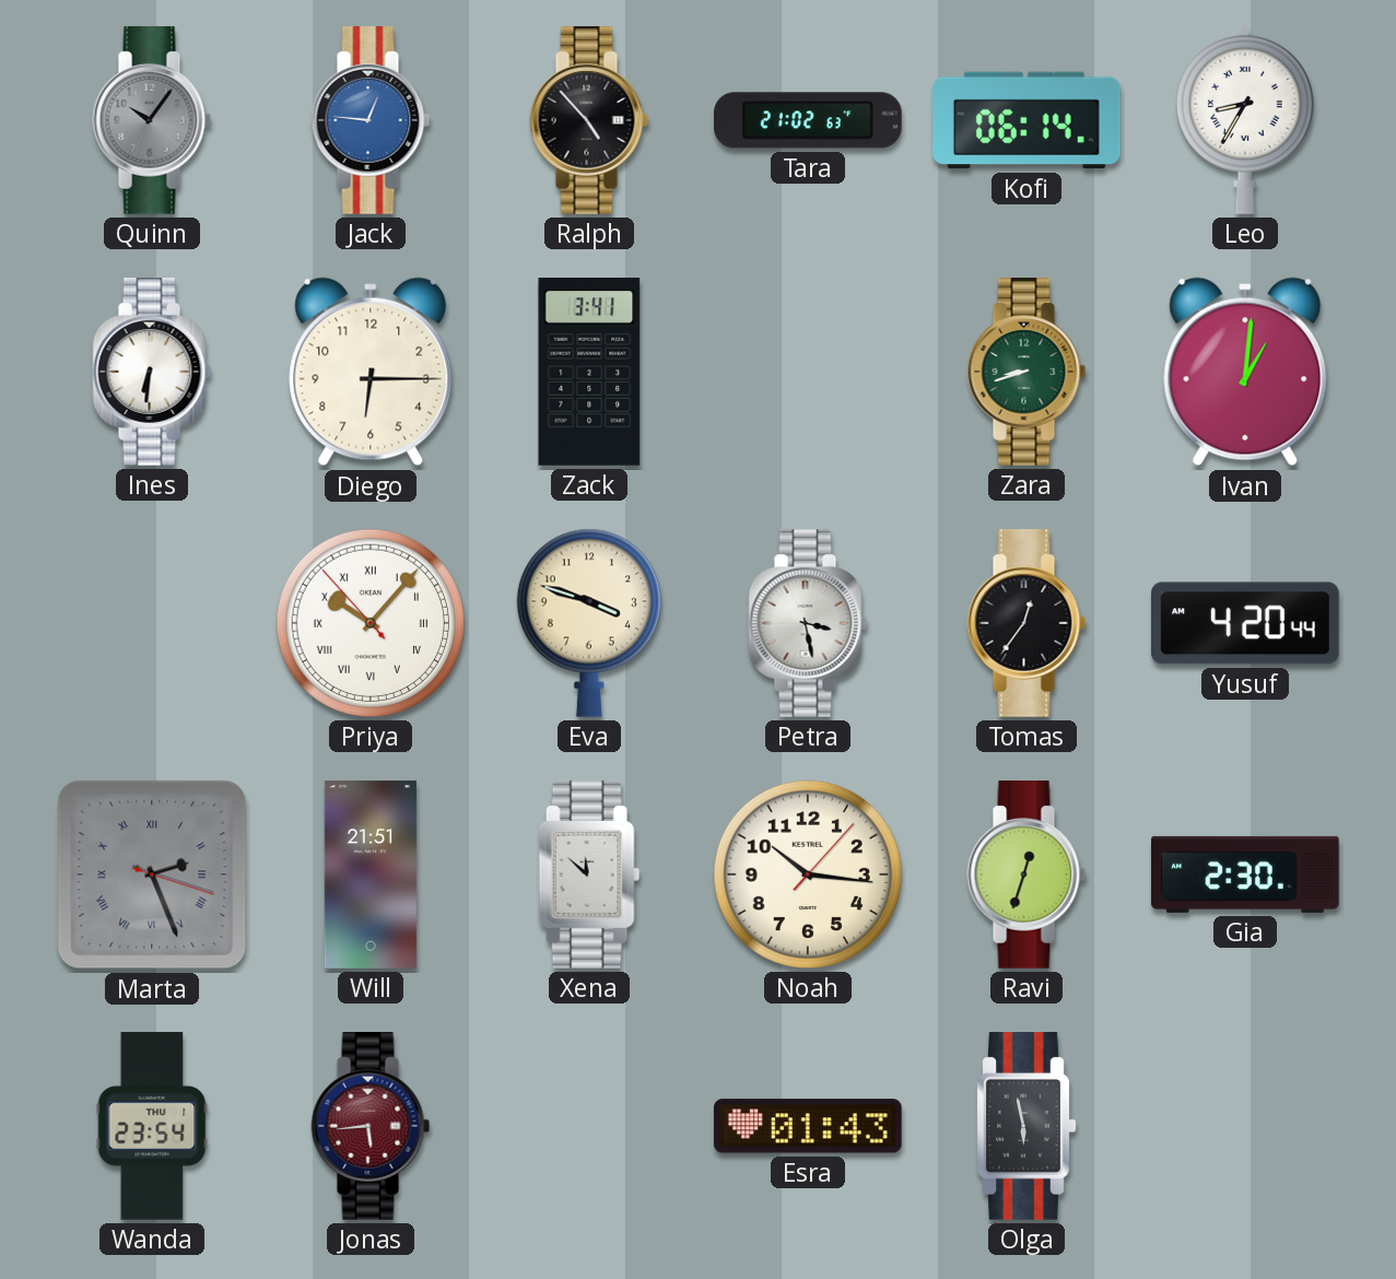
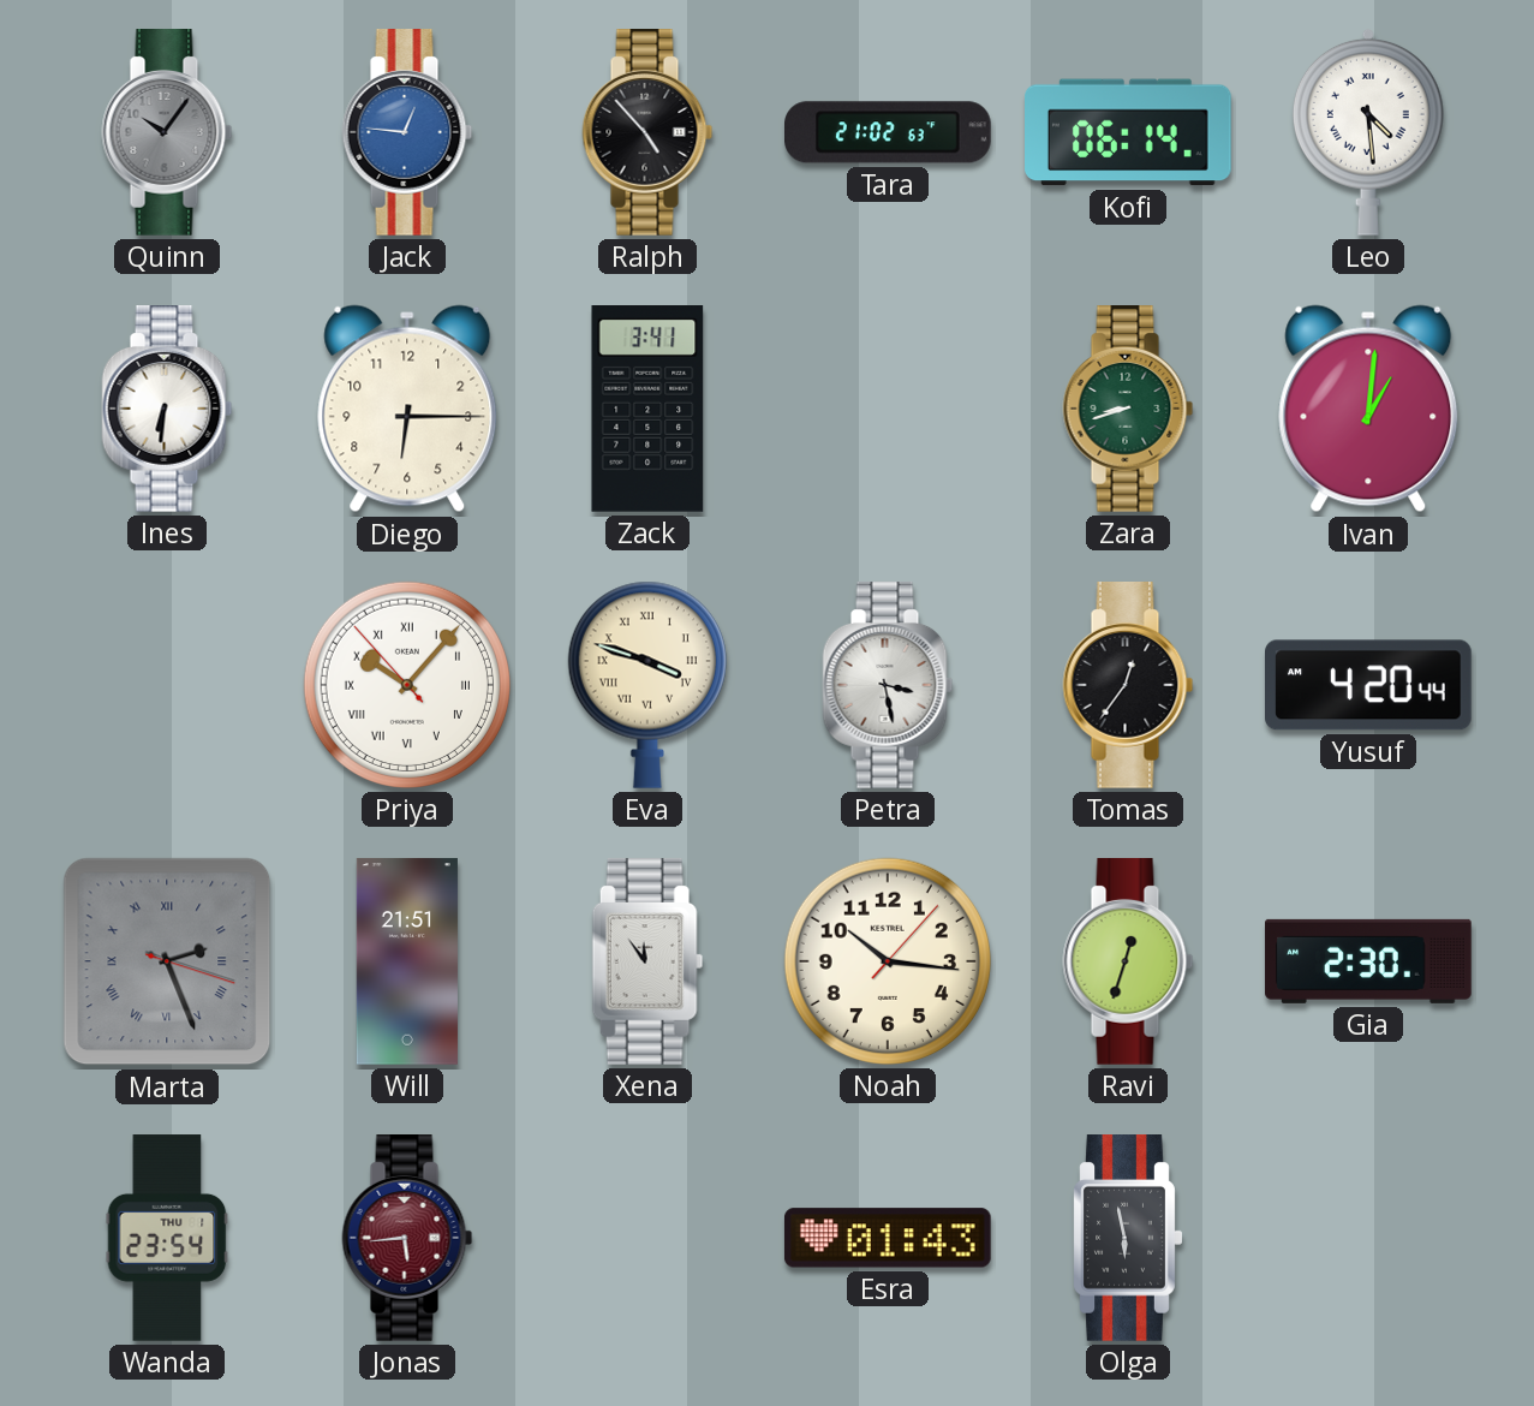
Leo: 8:35 -> 4:29
Eva numerals: Arabic -> Roman
Xena: 11:52 -> 11:54
